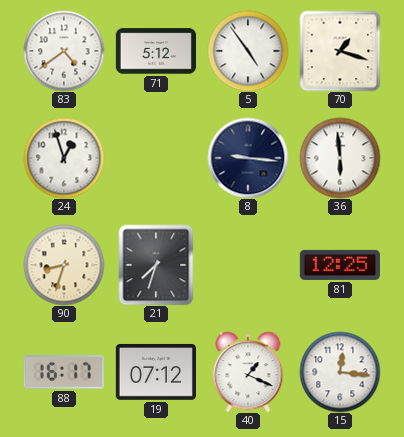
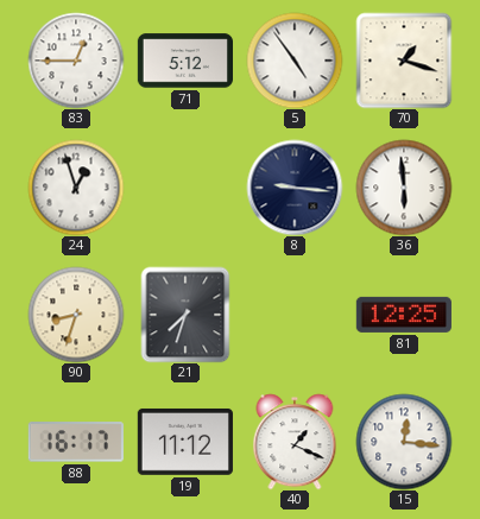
83: 4:39 -> 12:45
19: 07:12 -> 11:12
